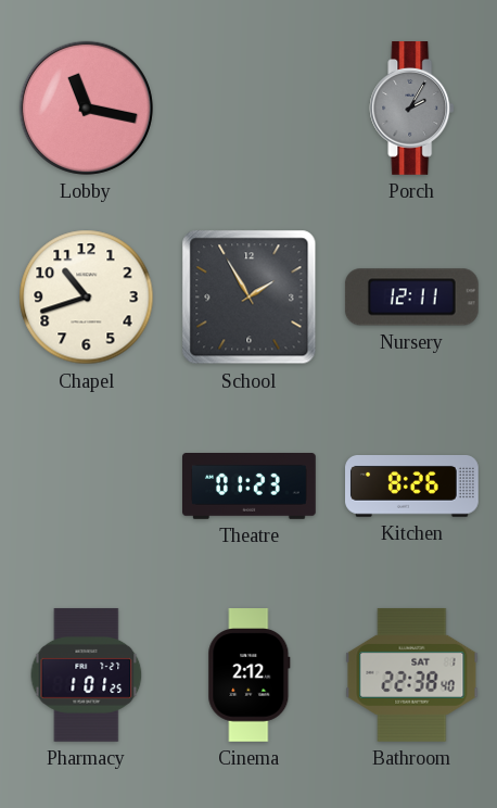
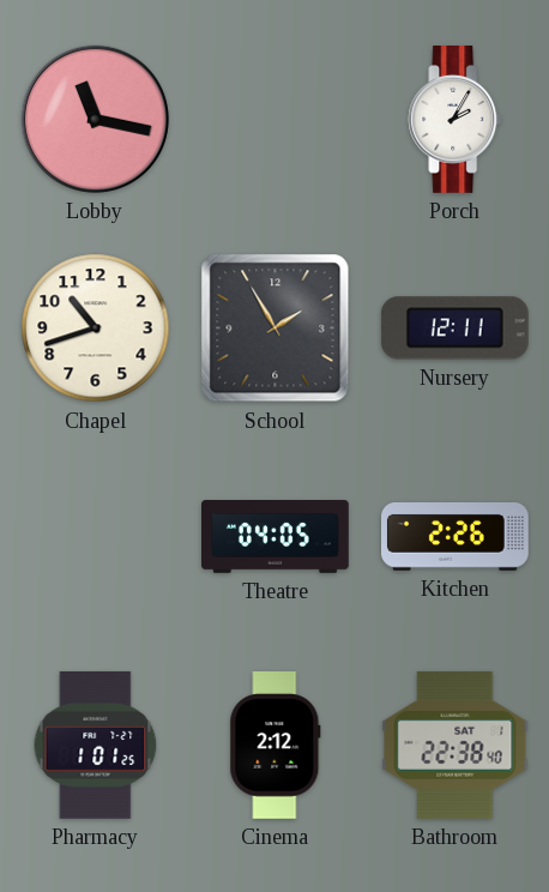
Porch dial: grey -> white
Theatre: 01:23 -> 04:05
Kitchen: 8:26 -> 2:26
